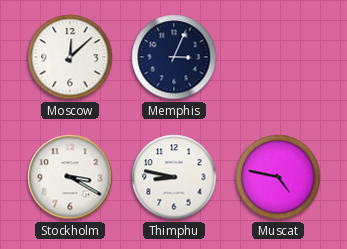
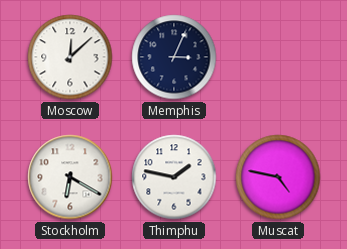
Stockholm: 3:20 -> 6:20
Thimphu: 8:47 -> 1:47
